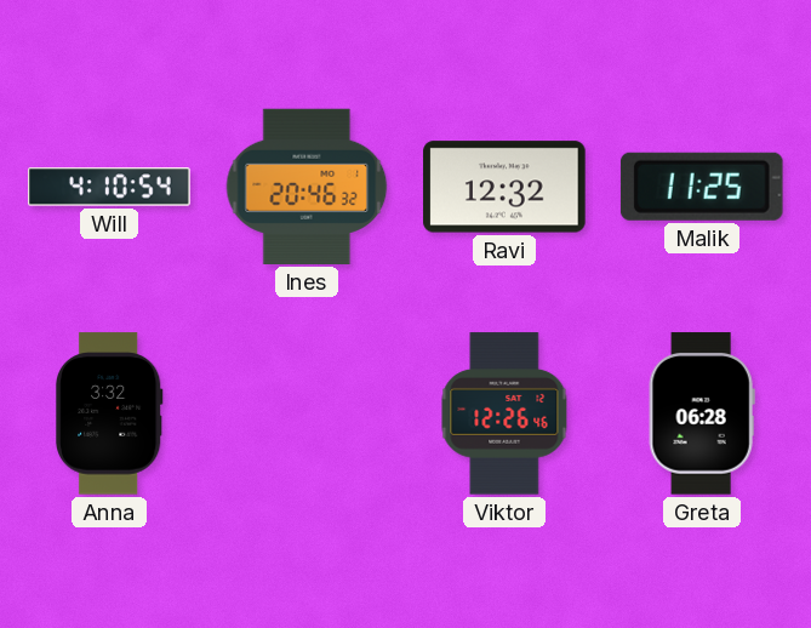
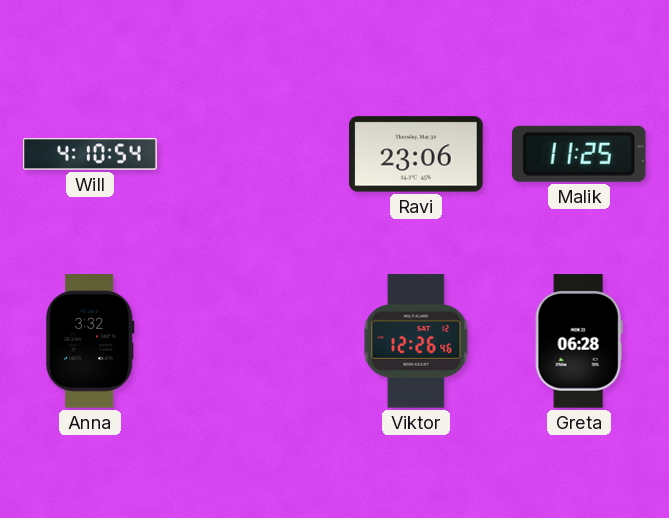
Ines: 20:46 -> none
Ravi: 12:32 -> 23:06
